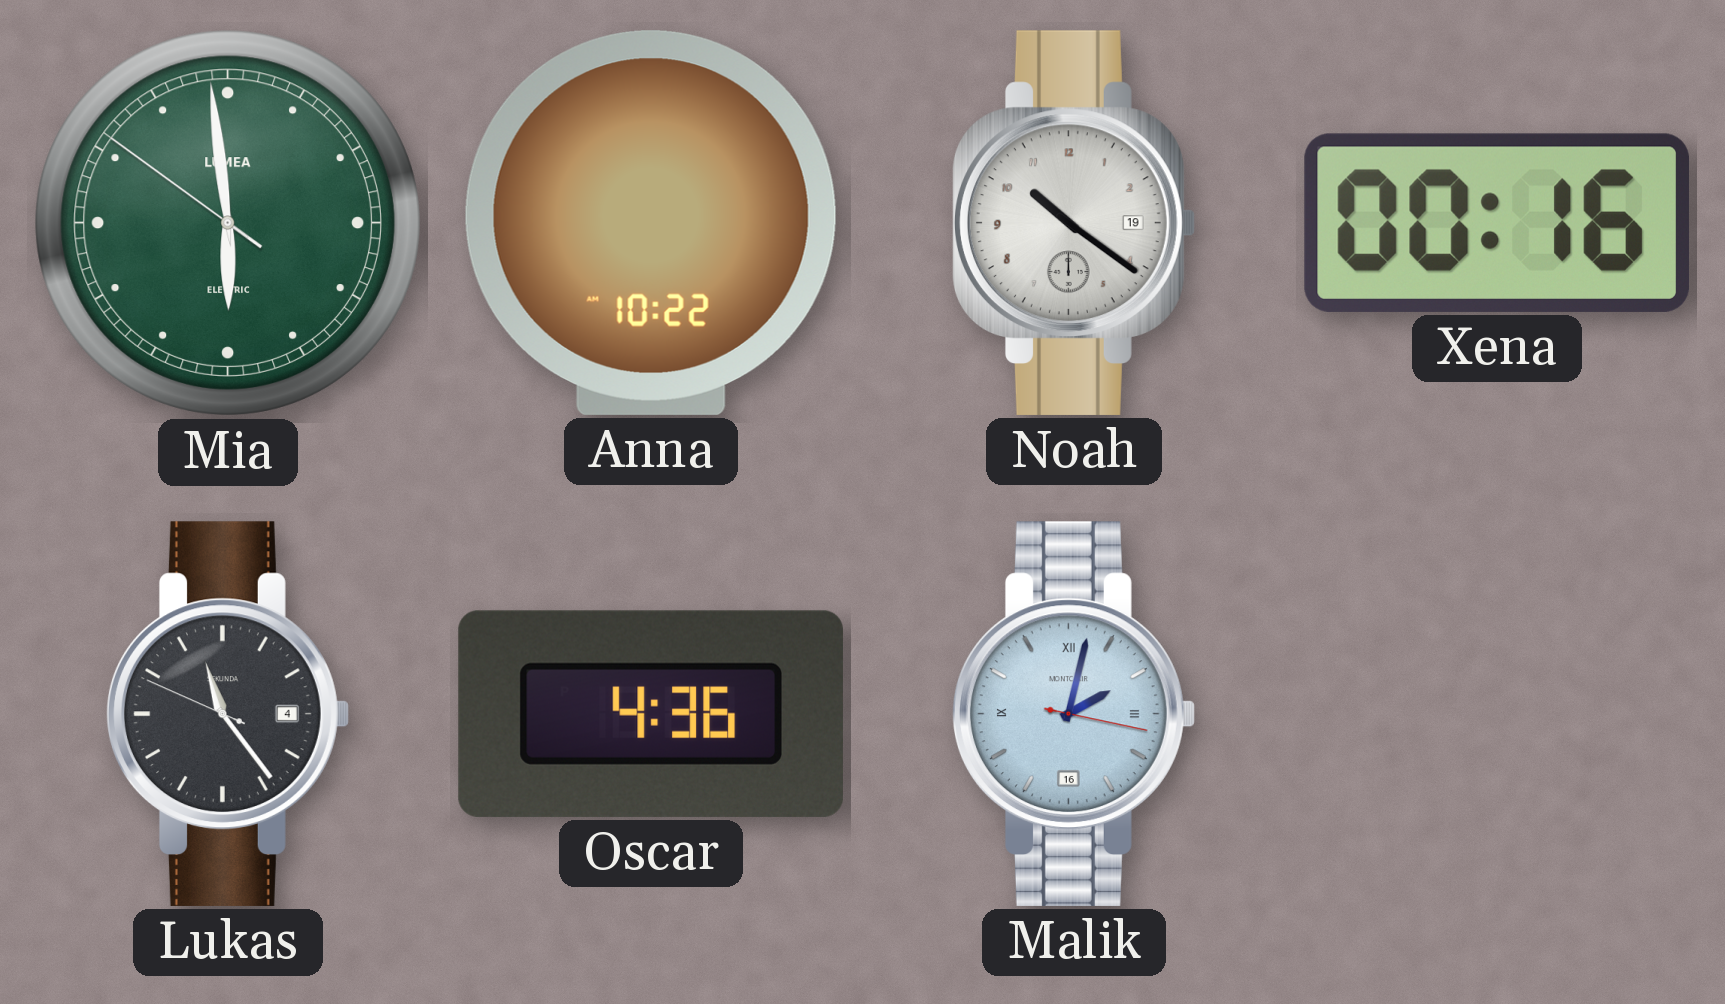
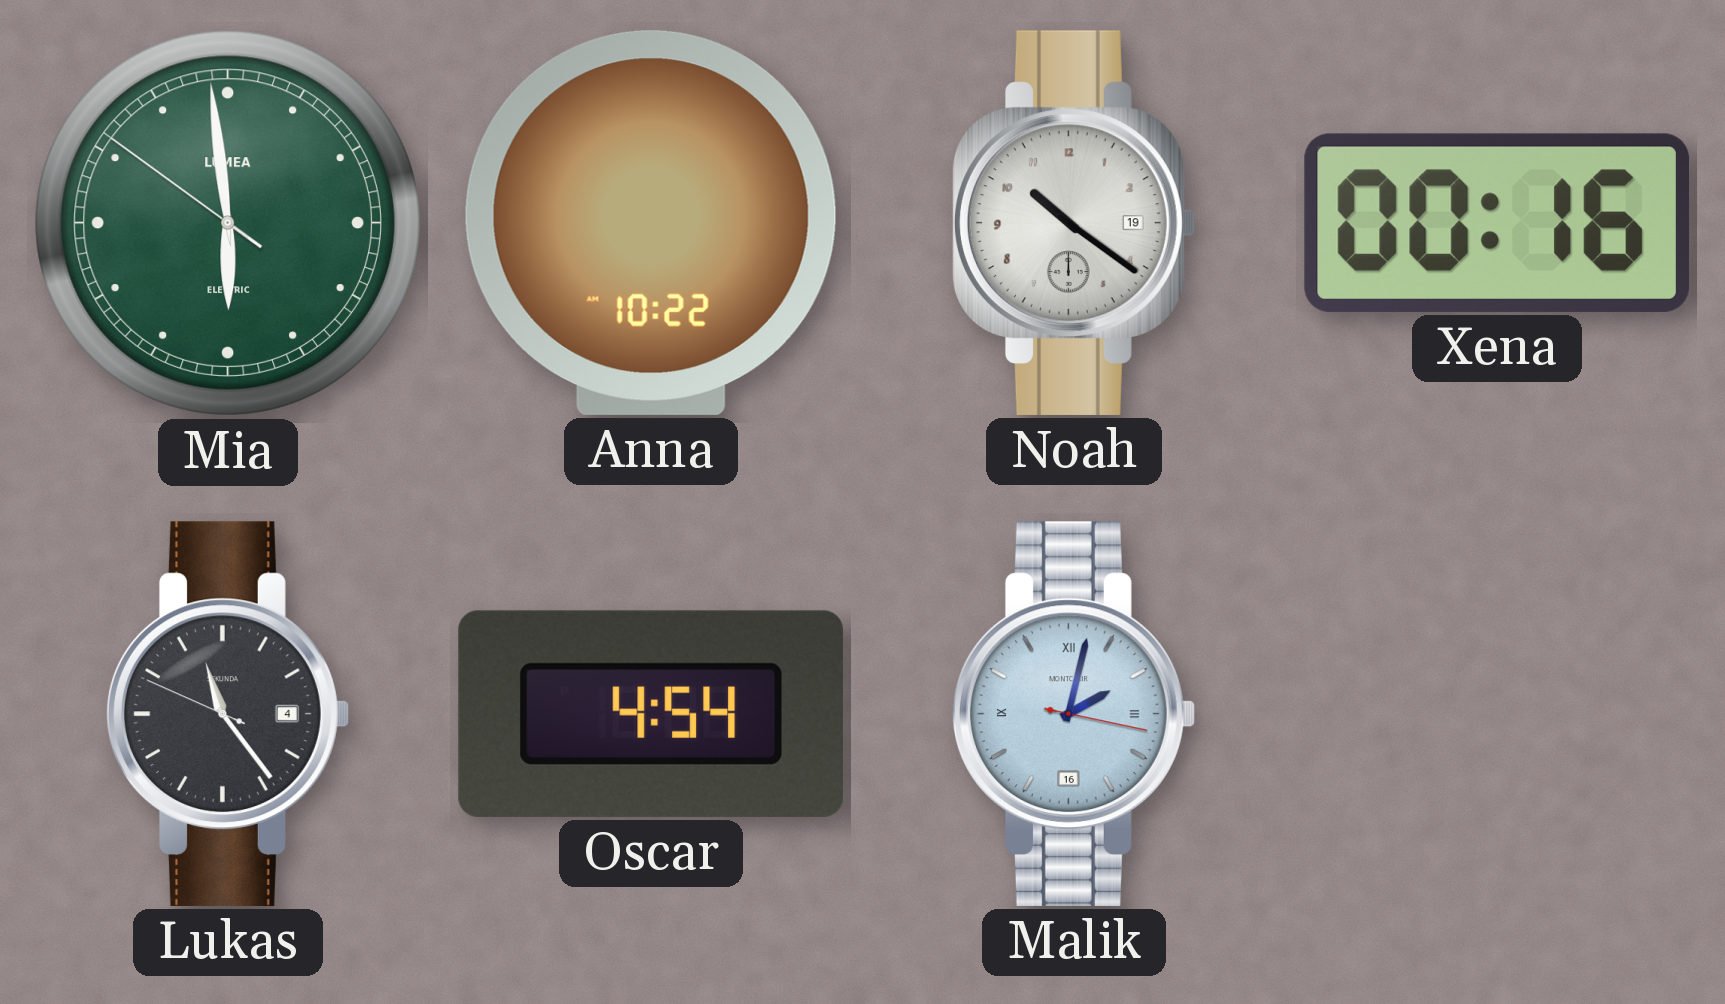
Oscar: 4:36 -> 4:54
